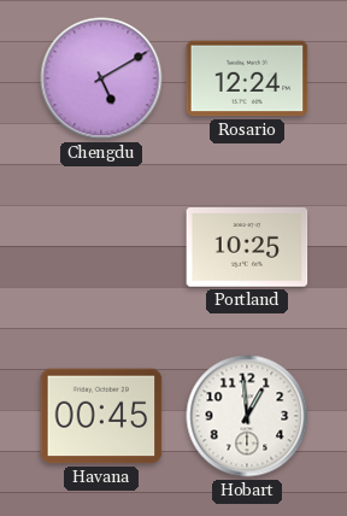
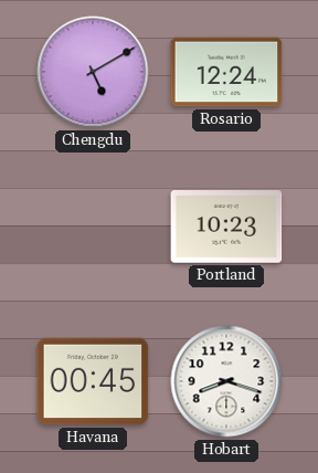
Portland: 10:25 -> 10:23
Hobart: 12:59 -> 8:18
